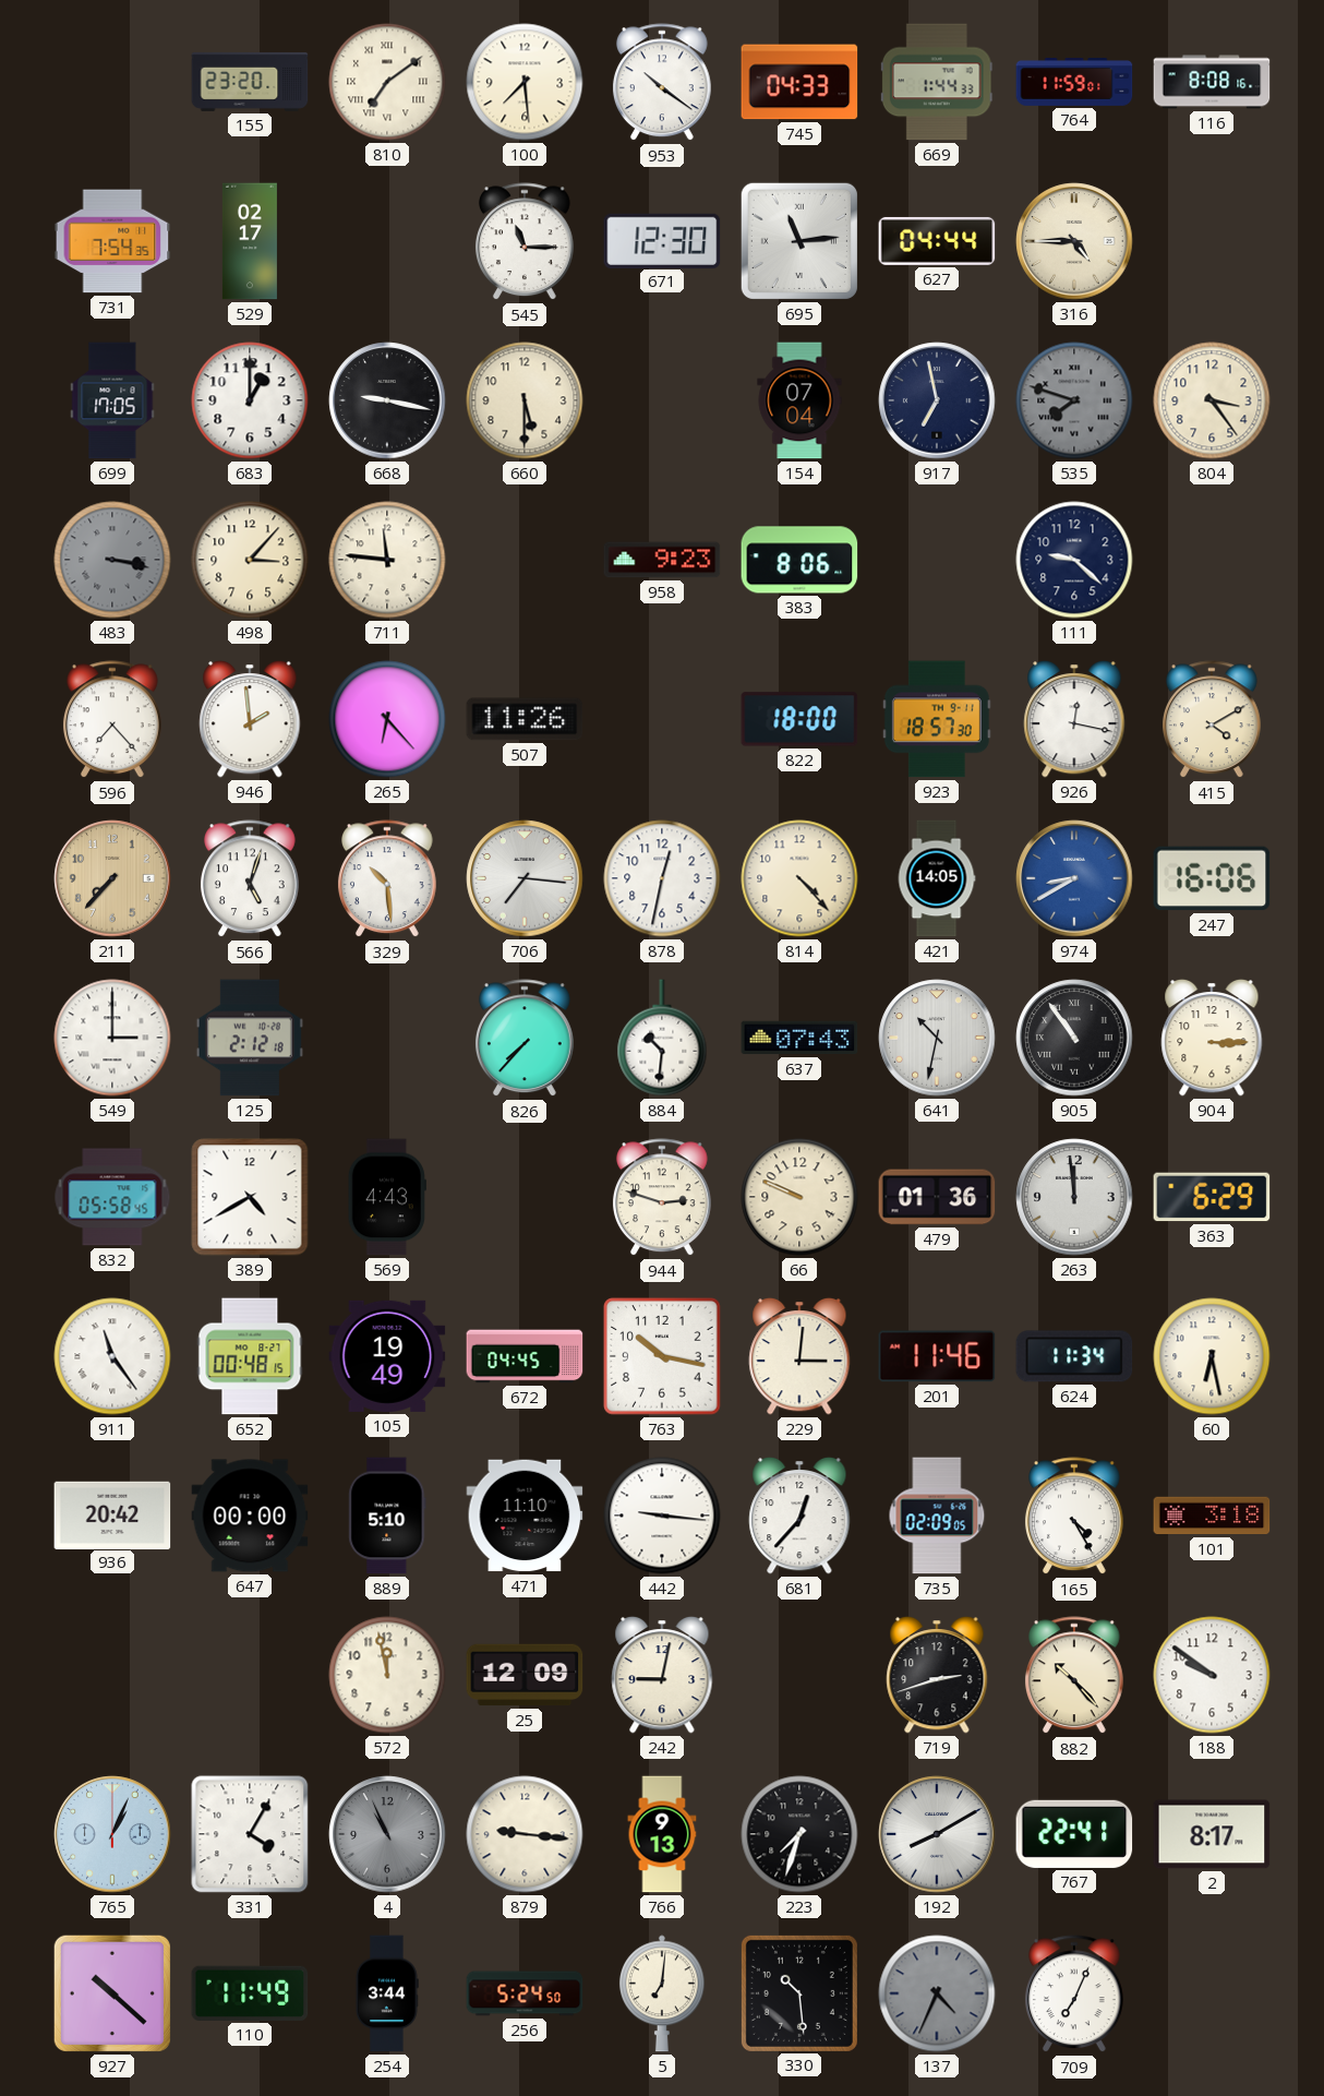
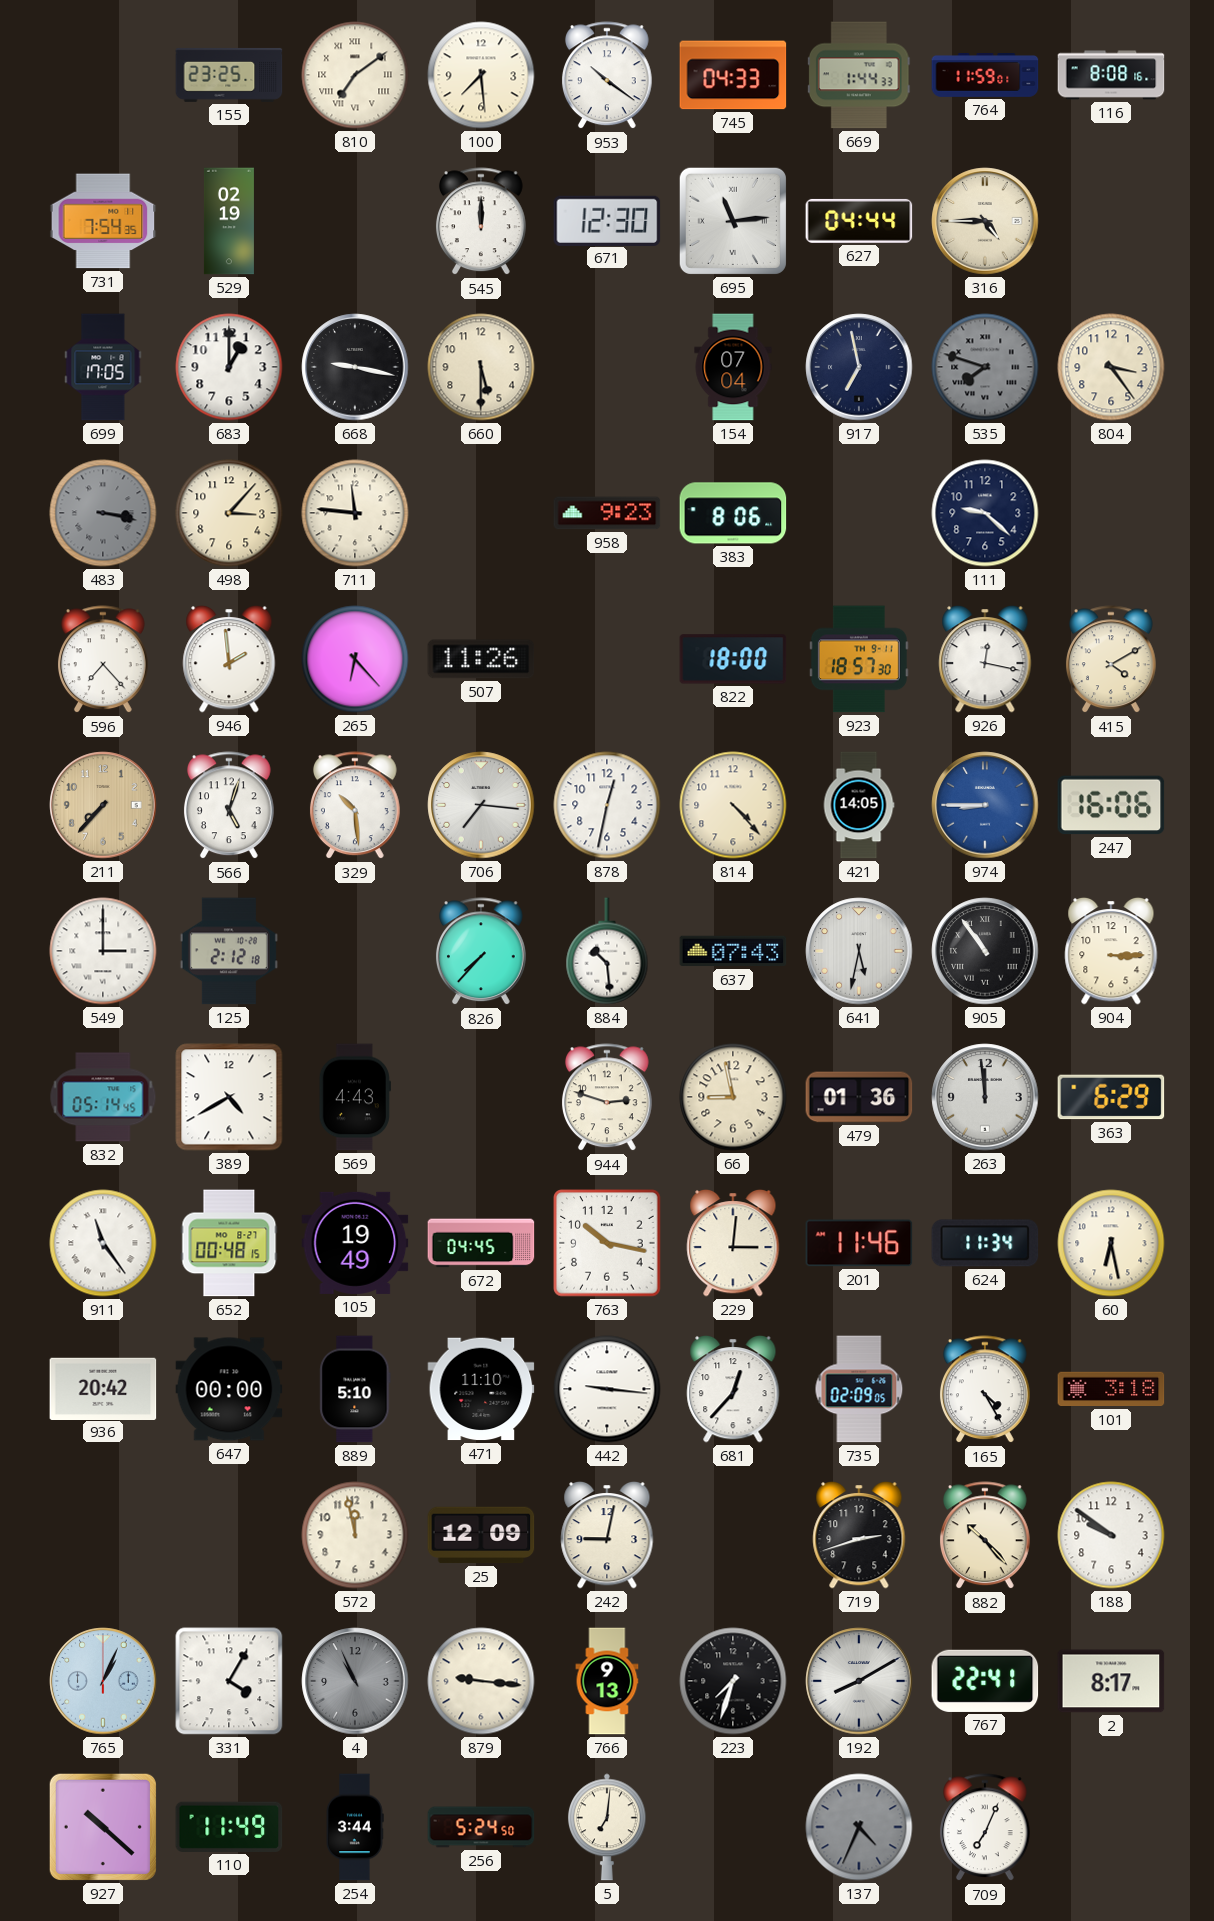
155: 23:20 -> 23:25
529: 02:17 -> 02:19
545: 11:15 -> 12:00
974: 8:40 -> 8:45
884: 10:31 -> 10:29
641: 10:32 -> 5:32
832: 05:58 -> 05:14
66: 9:49 -> 8:58
330: 10:29 -> none
